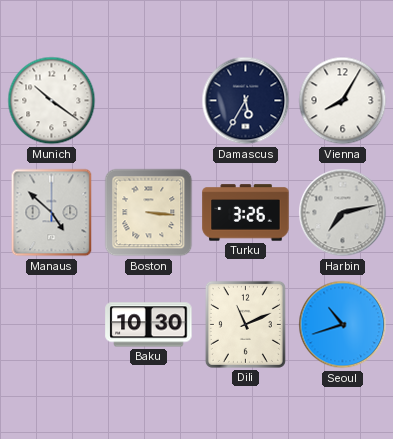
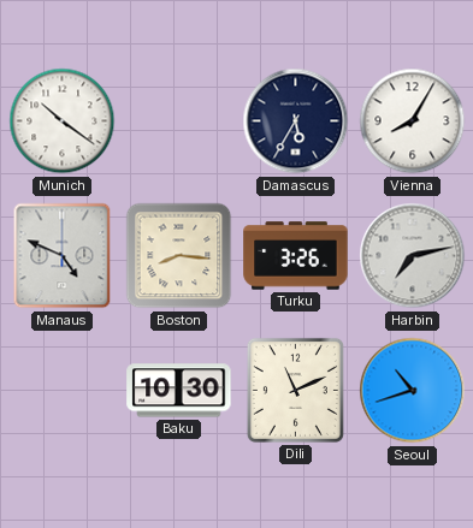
Manaus: 4:52 -> 4:49
Boston: 3:16 -> 8:16
